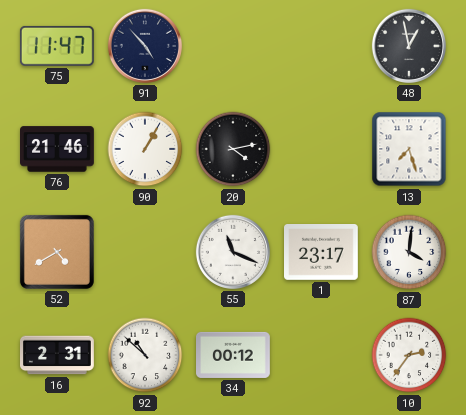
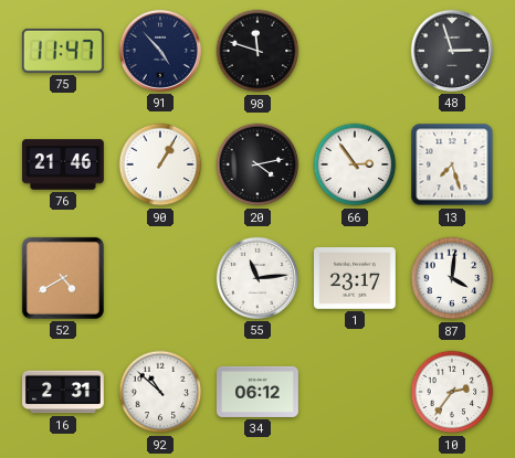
98: none -> 11:48
48: 12:58 -> 2:57
66: none -> 2:54
55: 11:19 -> 11:14
34: 00:12 -> 06:12
